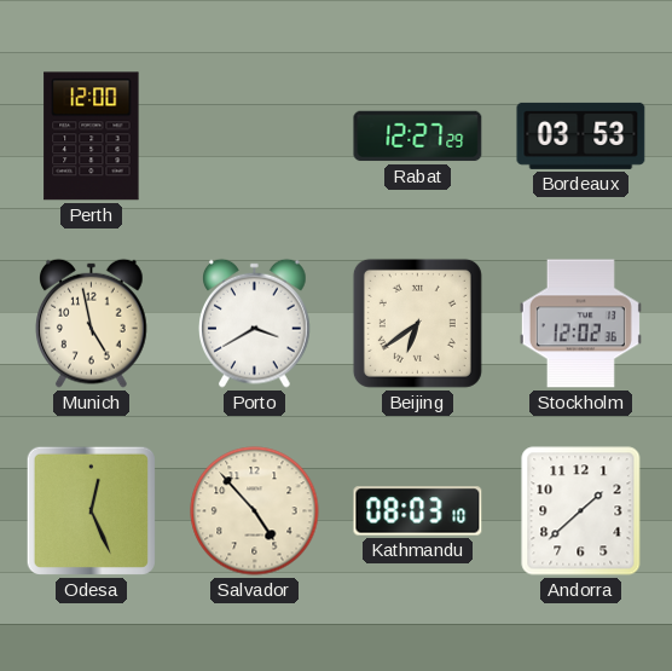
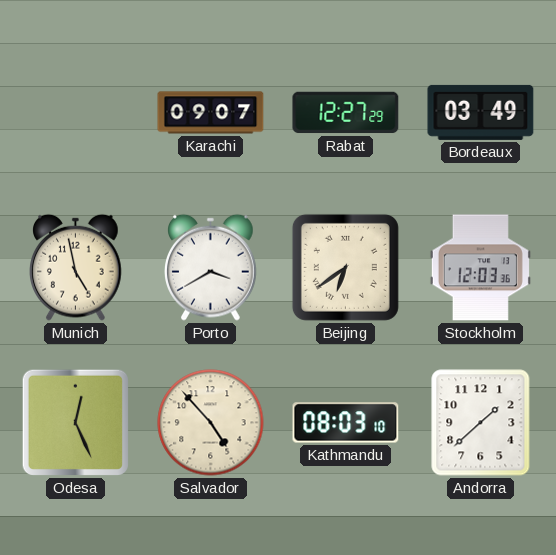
Perth: 12:00 -> none
Karachi: none -> 09:07
Bordeaux: 03:53 -> 03:49
Stockholm: 12:02 -> 12:03
